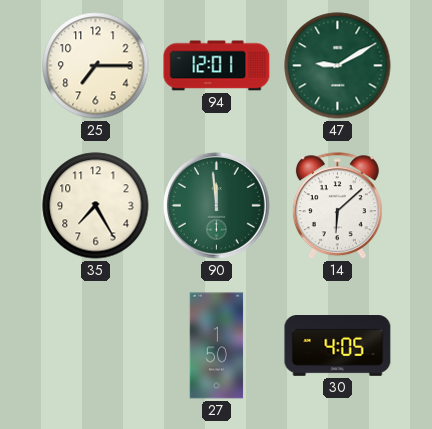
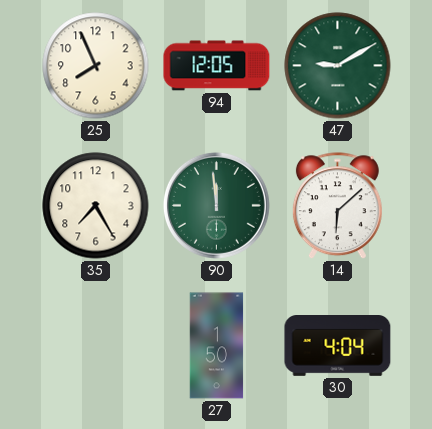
25: 7:15 -> 7:56
94: 12:01 -> 12:05
30: 4:05 -> 4:04
